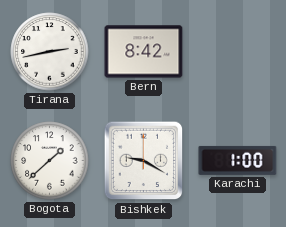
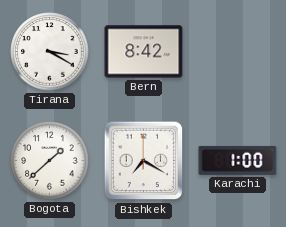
Tirana: 2:43 -> 3:20
Bishkek: 9:20 -> 7:20
